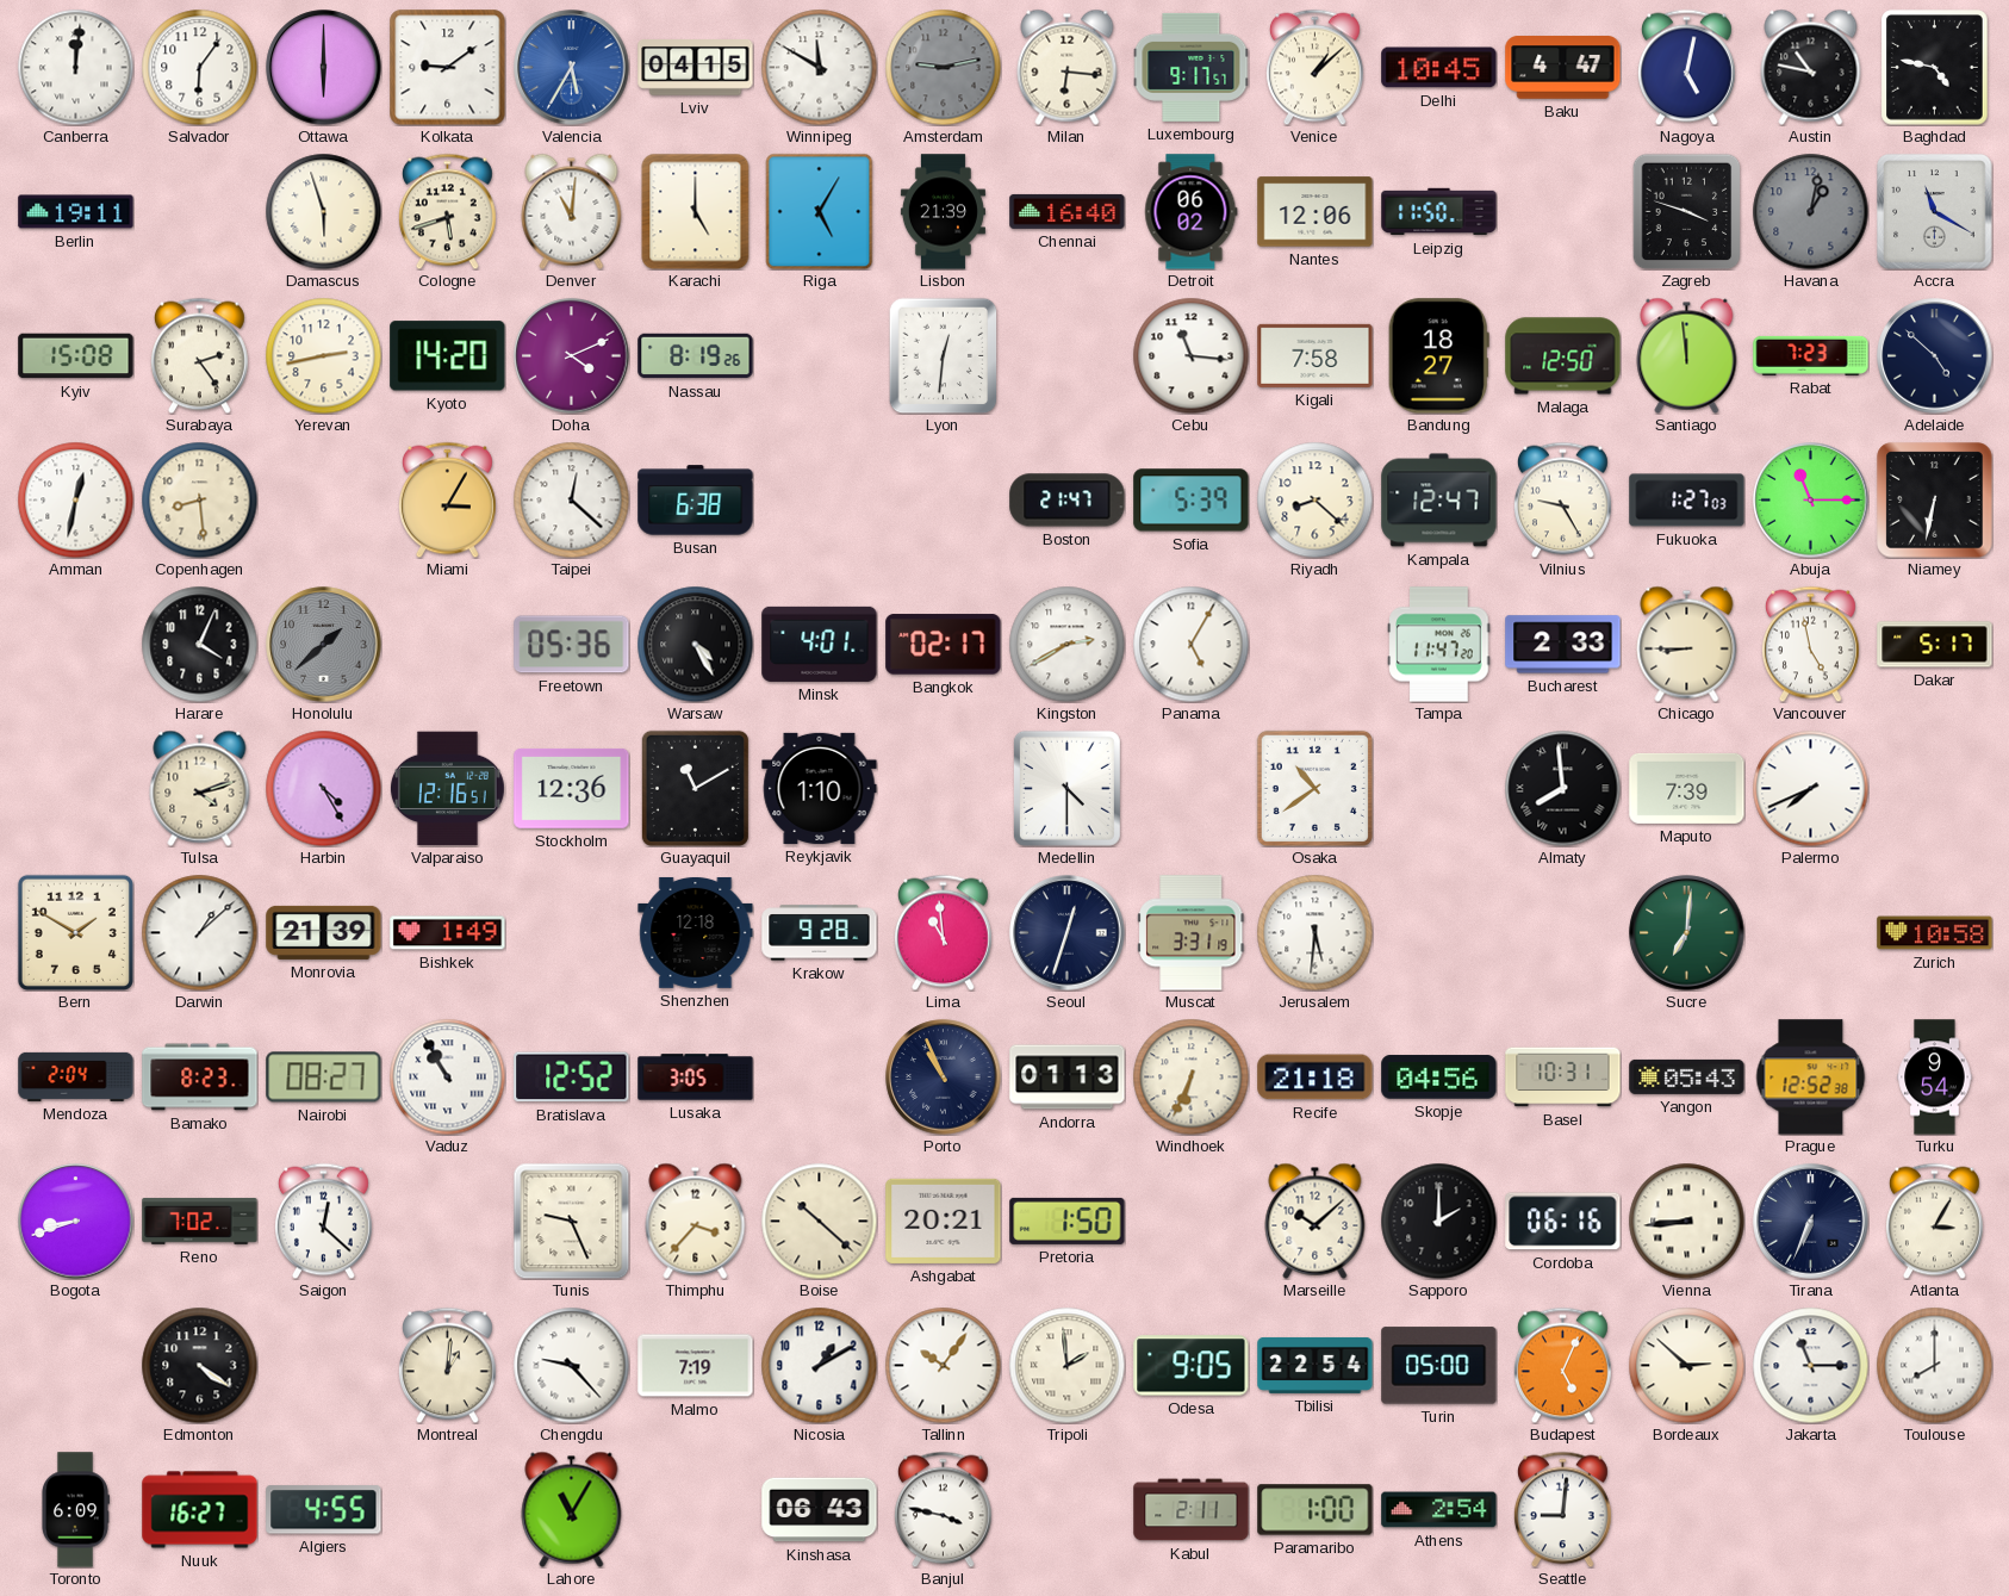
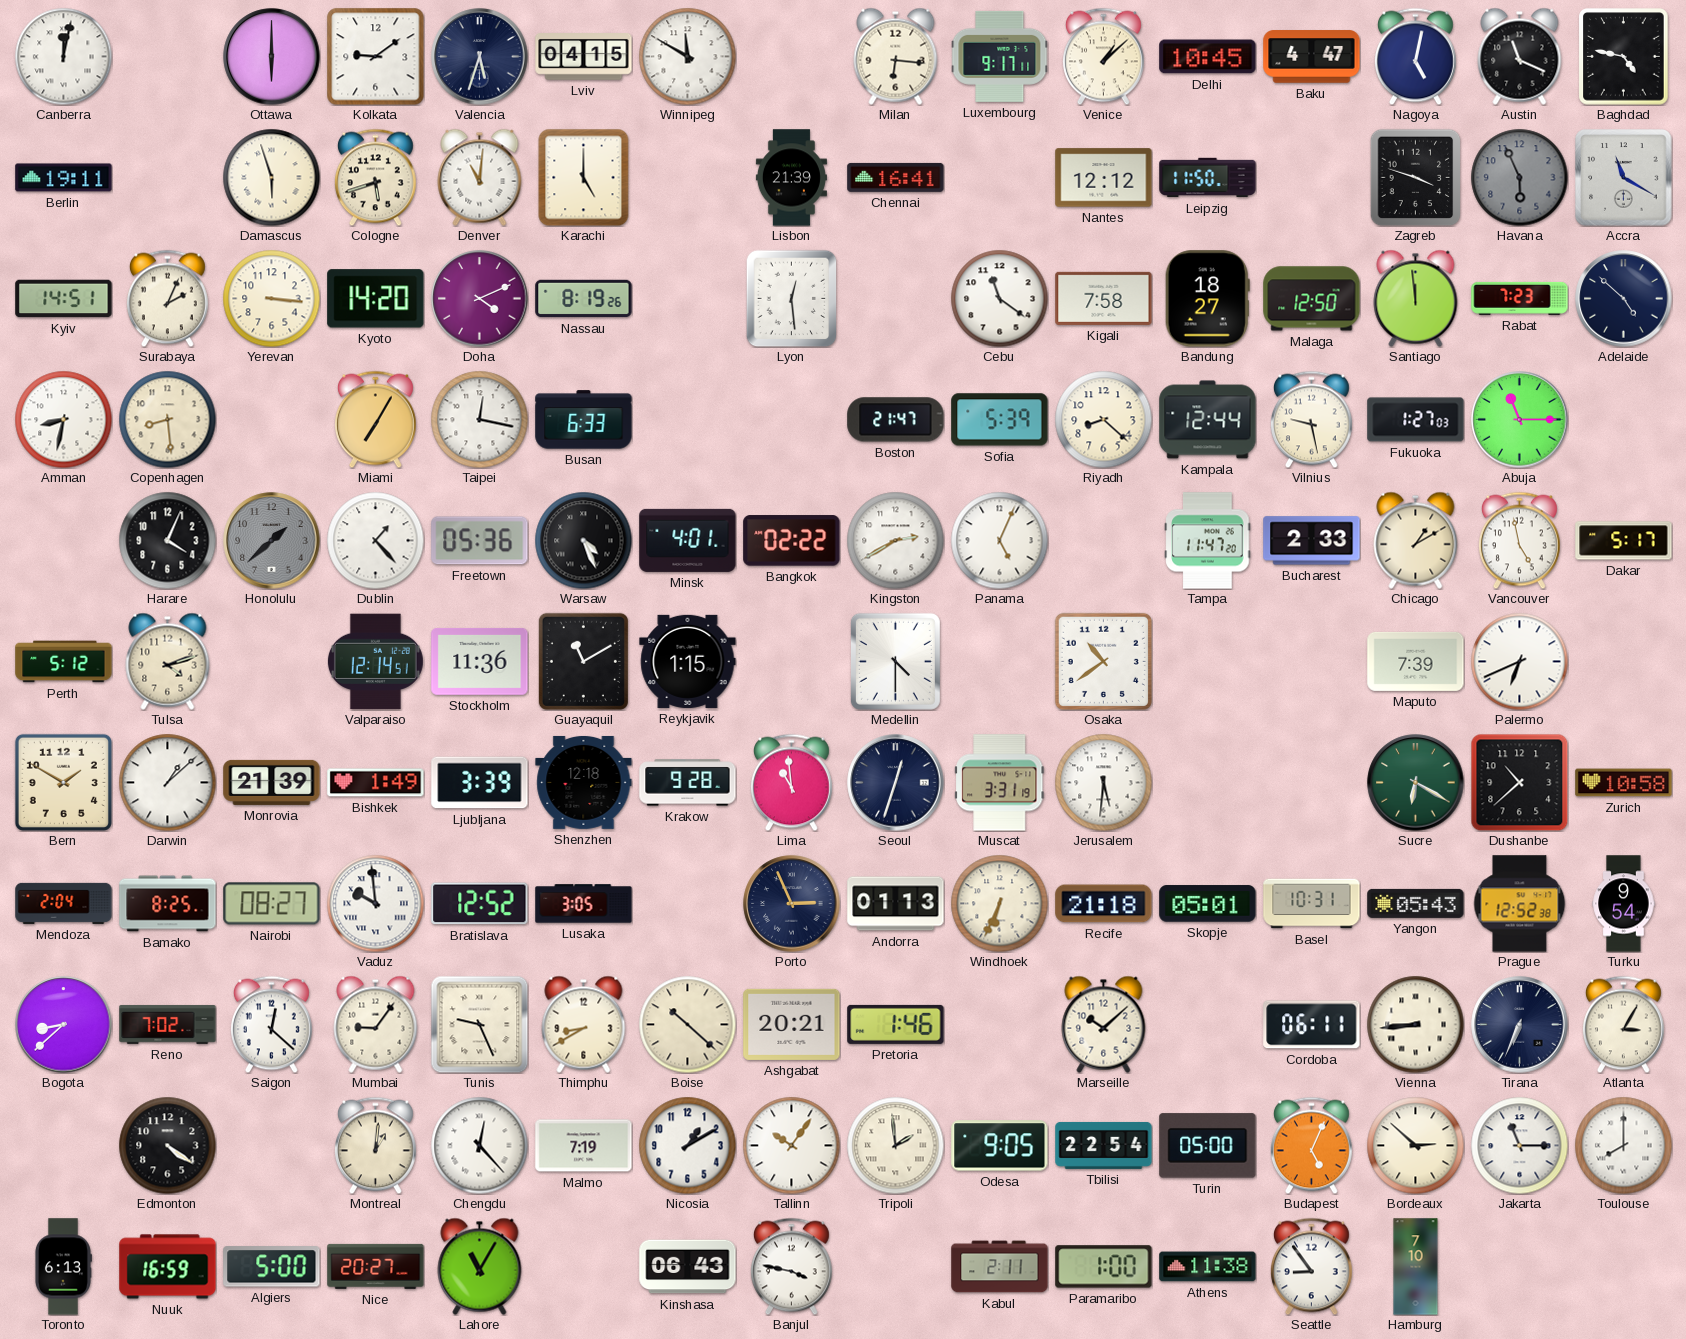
Canberra: 12:01 -> 12:02
Salvador: 6:06 -> none
Valencia: 5:35 -> 5:33
Valencia dial: blue -> navy
Amsterdam: 9:13 -> none
Luxembourg: 9:17:57 -> 9:17:11
Austin: 10:47 -> 11:19
Riga: 5:05 -> none
Chennai: 16:40 -> 16:41
Detroit: 06:02 -> none
Nantes: 12:06 -> 12:12
Havana: 1:02 -> 5:56
Kyiv: 15:08 -> 14:51
Surabaya: 2:24 -> 2:04
Yerevan: 2:43 -> 3:16
Lyon: 12:31 -> 12:29
Cebu: 11:16 -> 11:21
Amman: 12:32 -> 8:32
Miami: 3:05 -> 7:05
Taipei: 12:22 -> 12:17
Busan: 6:38 -> 6:33
Kampala: 12:47 -> 12:44
Vilnius: 9:25 -> 9:28
Niamey: 6:32 -> none
Dublin: none -> 1:23
Warsaw: 4:25 -> 4:26
Bangkok: 02:17 -> 02:22
Panama: 5:05 -> 5:04
Chicago: 8:45 -> 1:10
Perth: none -> 5:12
Harbin: 4:25 -> none
Valparaiso: 12:16 -> 12:14
Stockholm: 12:36 -> 11:36
Reykjavik: 1:10 -> 1:15
Almaty: 7:59 -> none
Palermo: 7:41 -> 6:41
Ljubljana: none -> 3:39
Sucre: 7:01 -> 6:20
Dushanbe: none -> 10:38
Bamako: 8:23 -> 8:25
Vaduz: 10:55 -> 9:59
Porto: 10:56 -> 2:56
Skopje: 04:56 -> 05:01
Bogota: 8:42 -> 8:38
Mumbai: none -> 9:06
Thimphu: 3:37 -> 8:40
Pretoria: 1:50 -> 1:46
Sapporo: 2:00 -> none
Cordoba: 06:16 -> 06:11
Chengdu: 9:23 -> 12:23
Toronto: 6:09 -> 6:13
Nuuk: 16:27 -> 16:59
Algiers: 4:55 -> 5:00
Nice: none -> 20:27
Athens: 2:54 -> 11:38
Seattle: 9:01 -> 8:54
Hamburg: none -> 7:10
